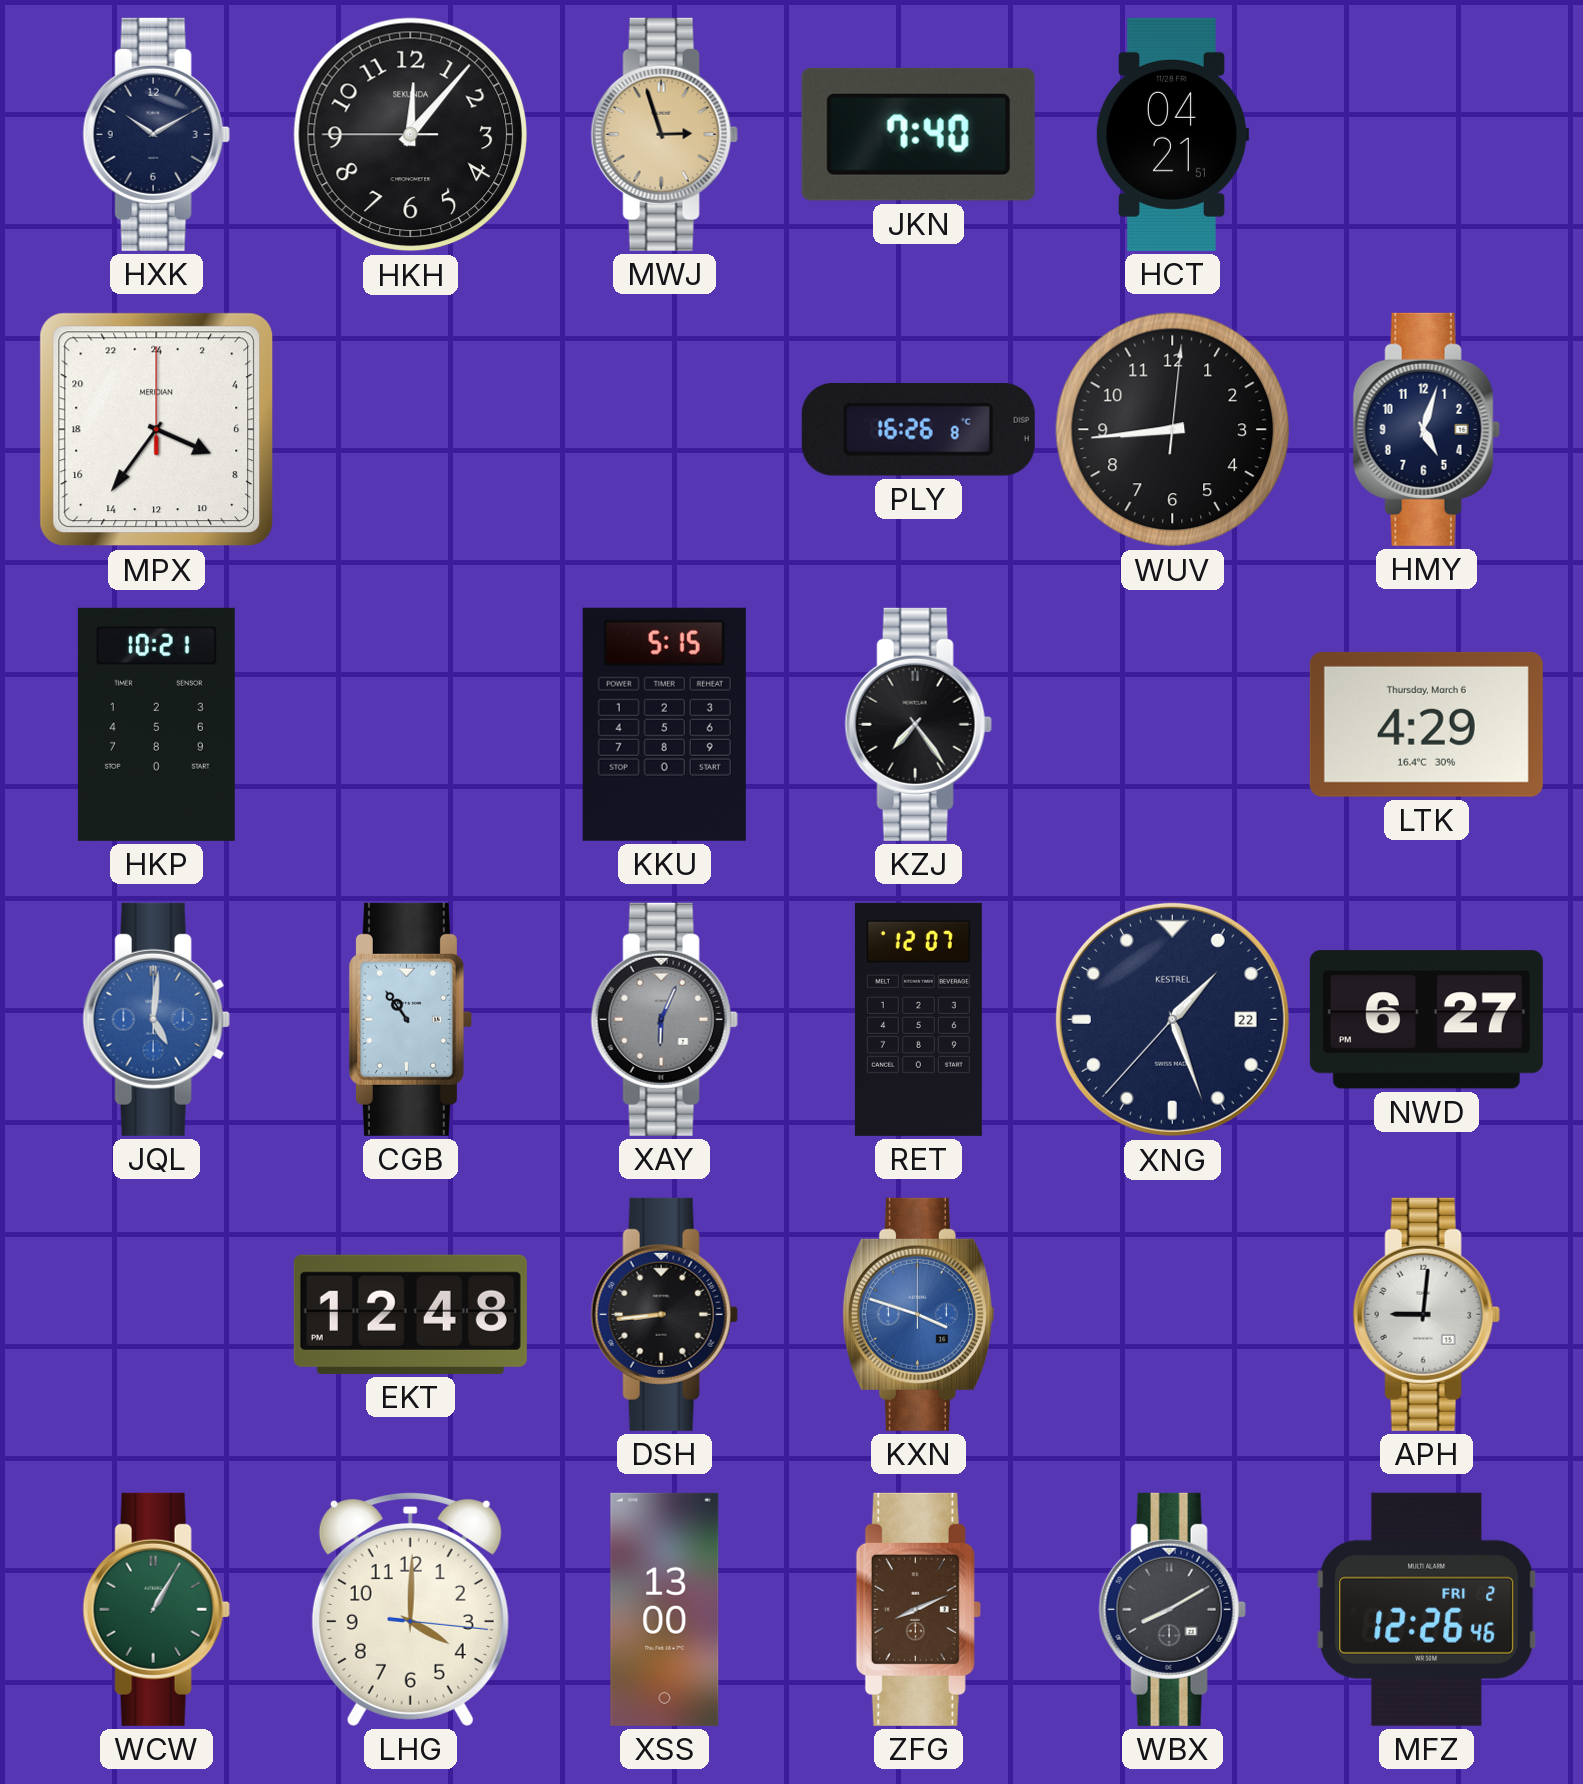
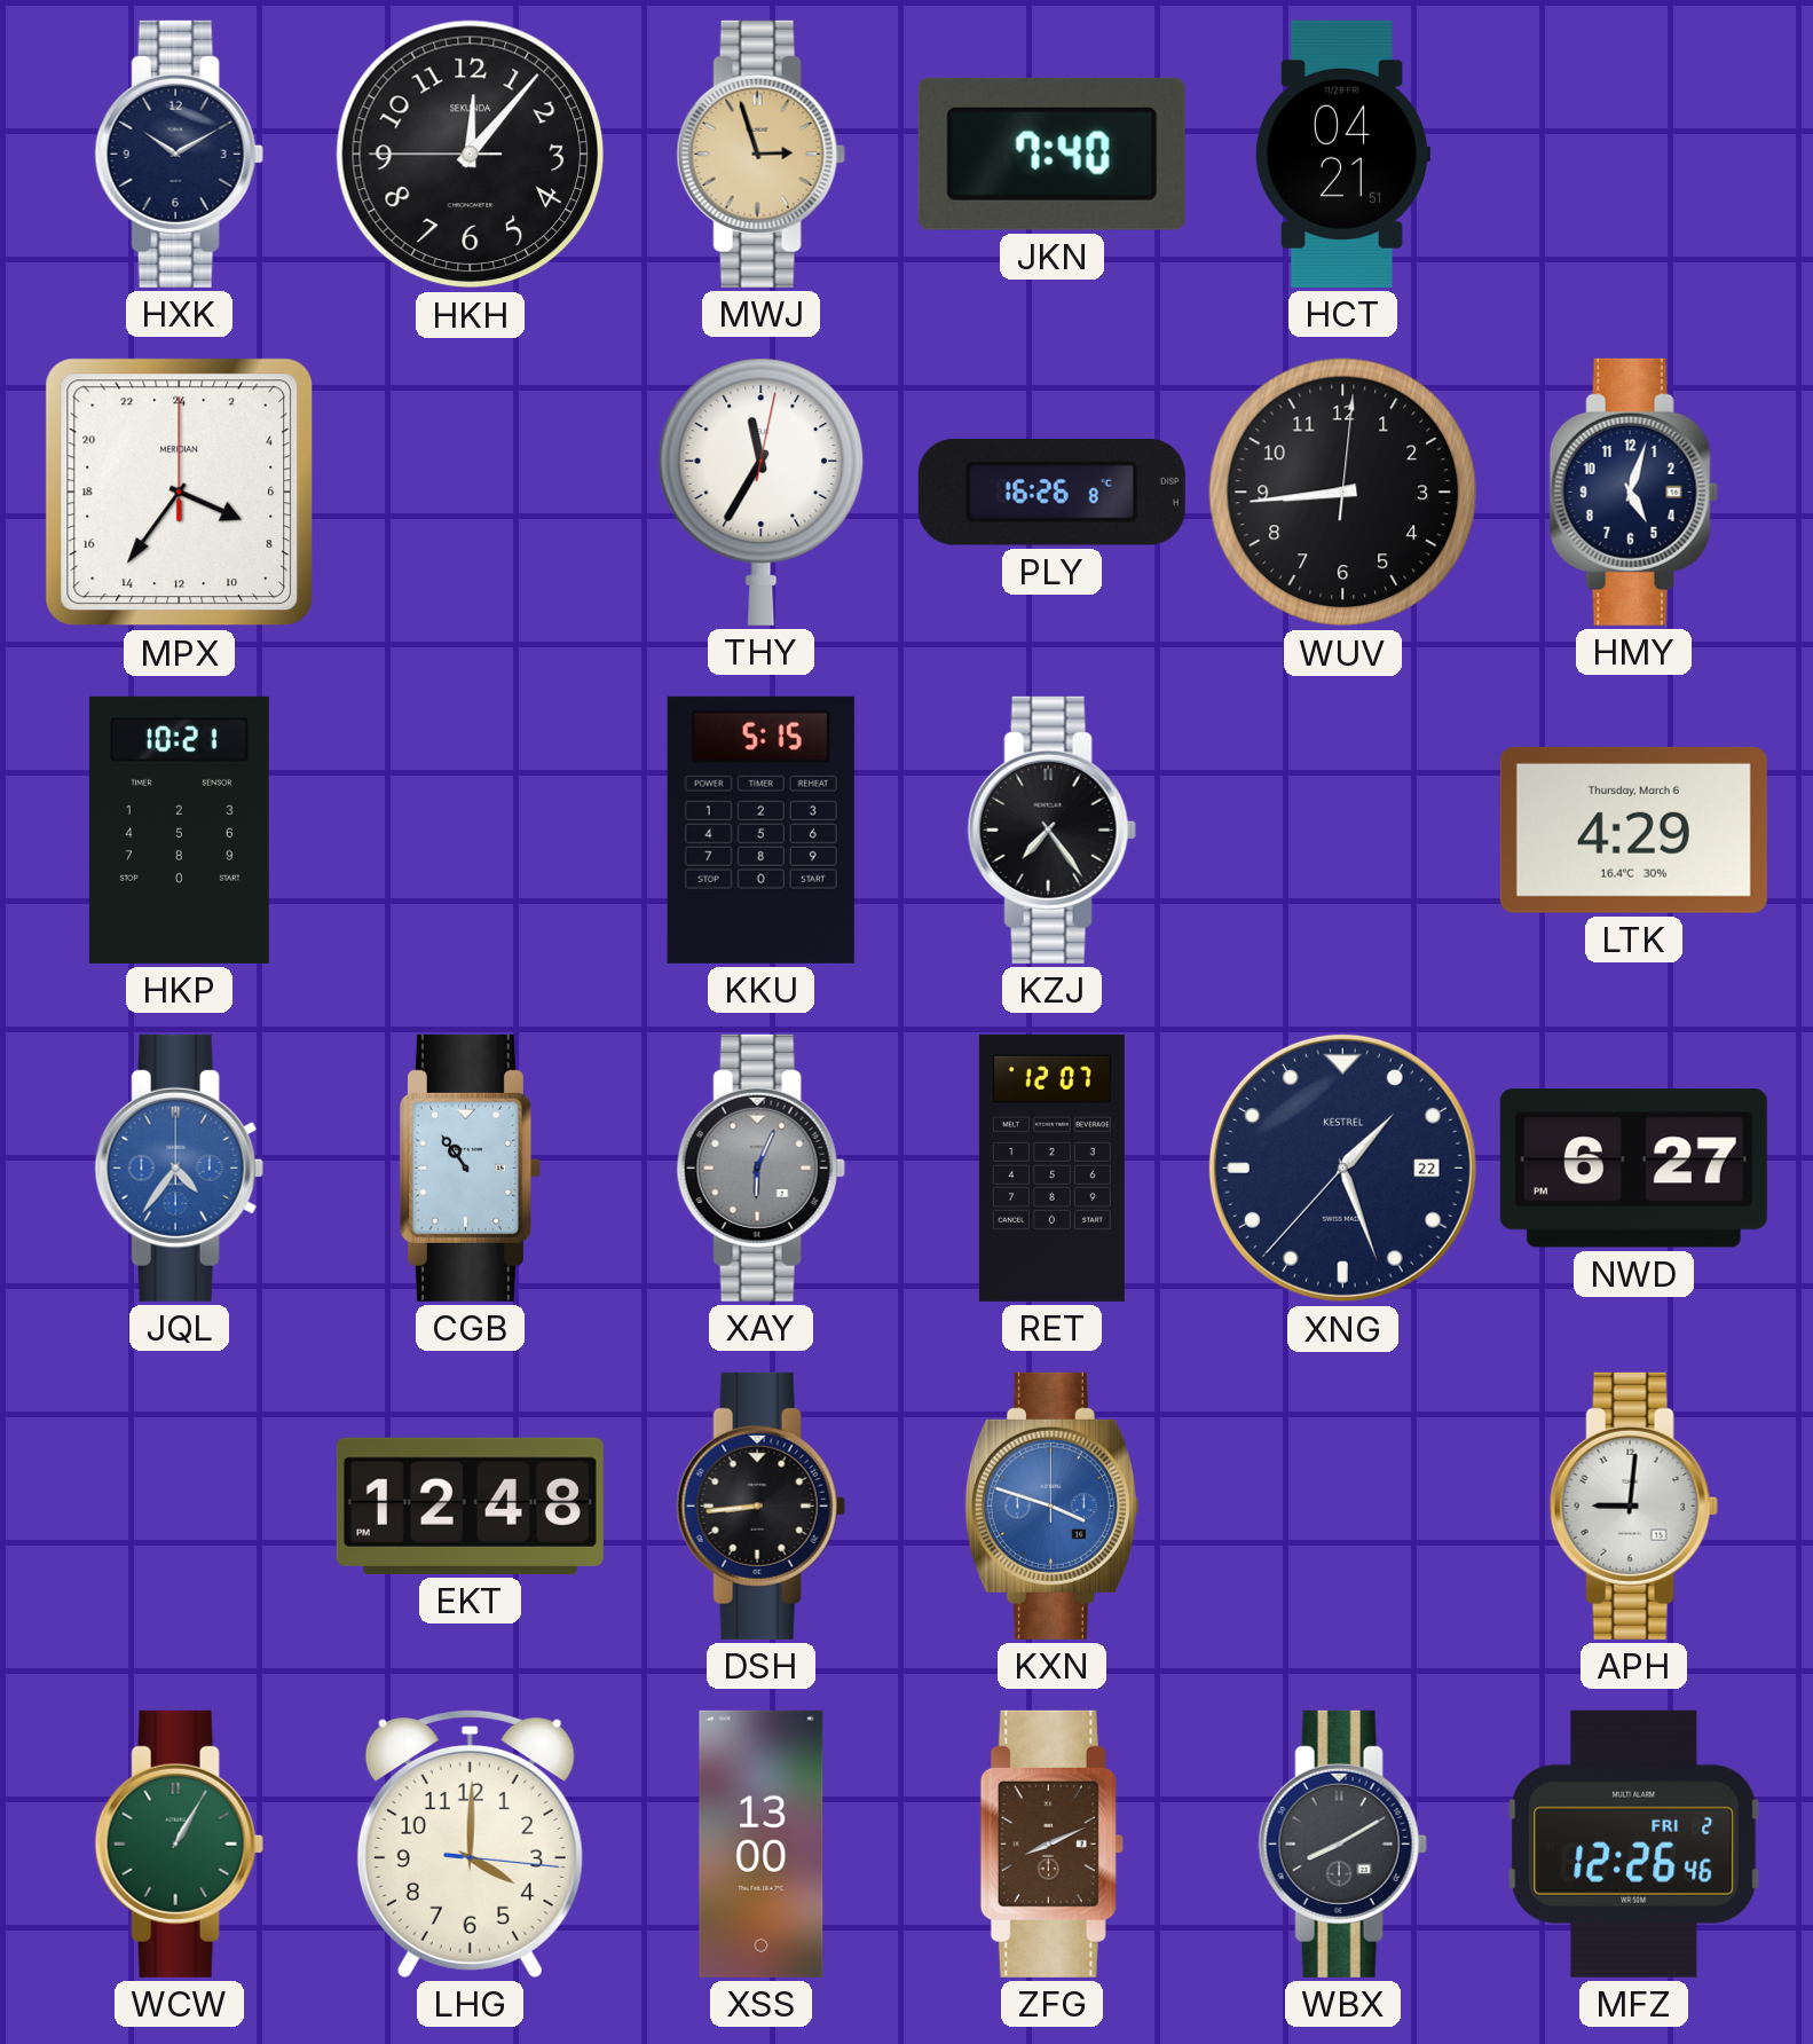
THY: none -> 11:35
JQL: 5:01 -> 4:36
